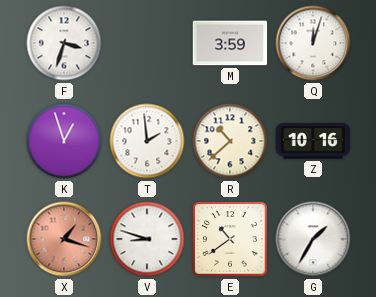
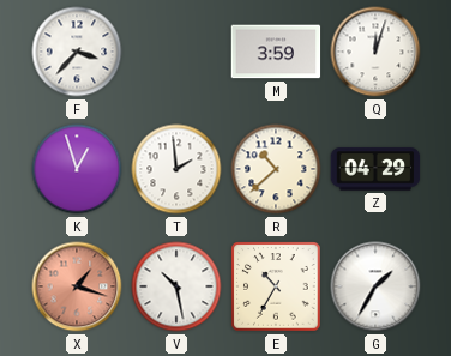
F: 3:33 -> 3:37
Z: 10:16 -> 04:29
V: 8:48 -> 10:28
E: 10:39 -> 10:35
